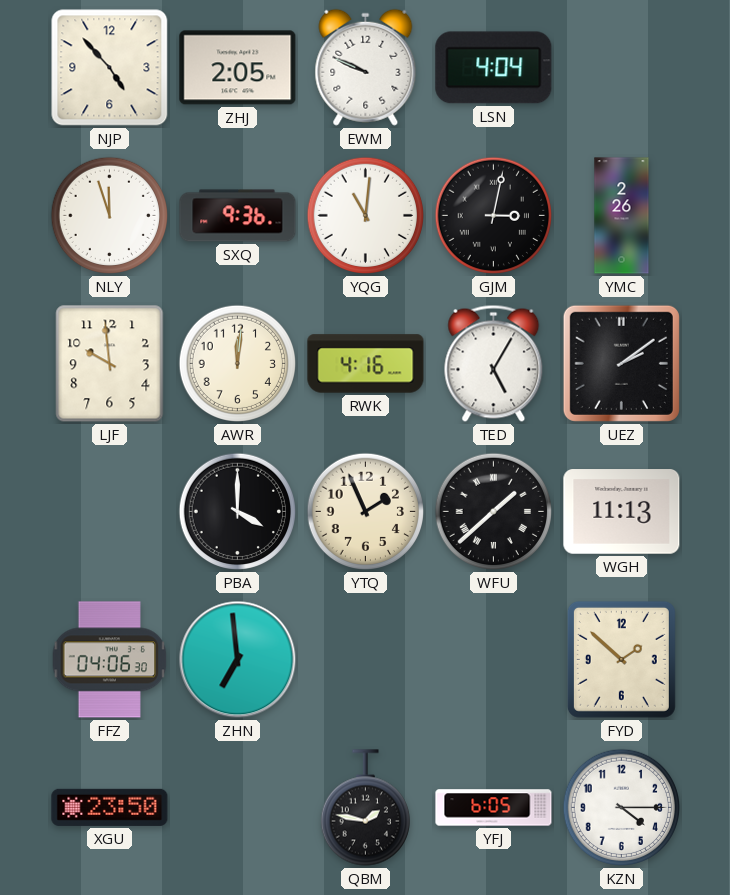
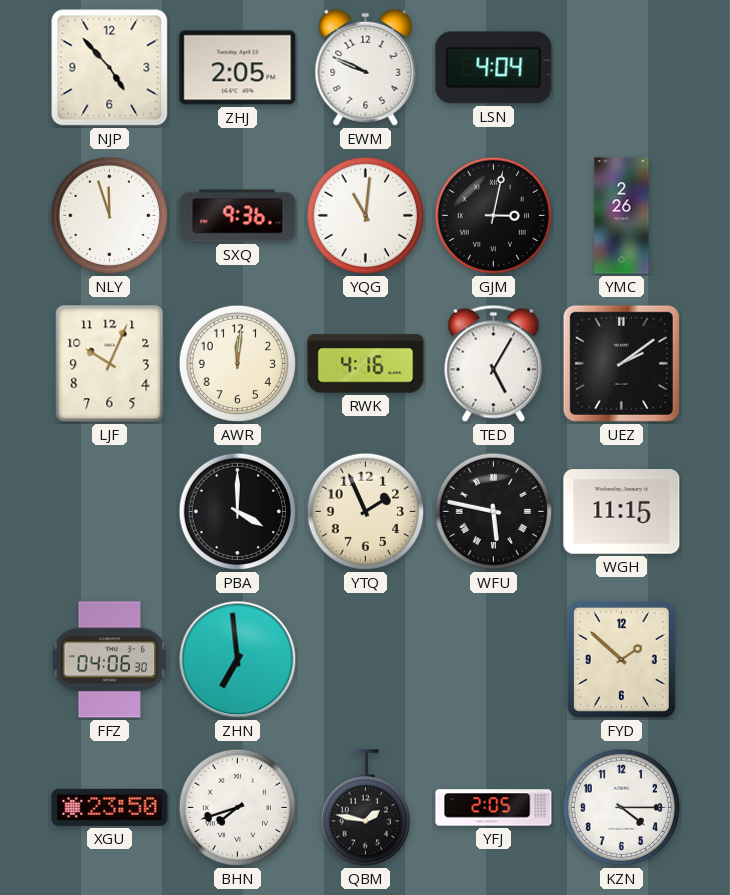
LJF: 9:59 -> 10:04
WFU: 1:38 -> 5:47
WGH: 11:13 -> 11:15
BHN: none -> 7:42
YFJ: 6:05 -> 2:05
